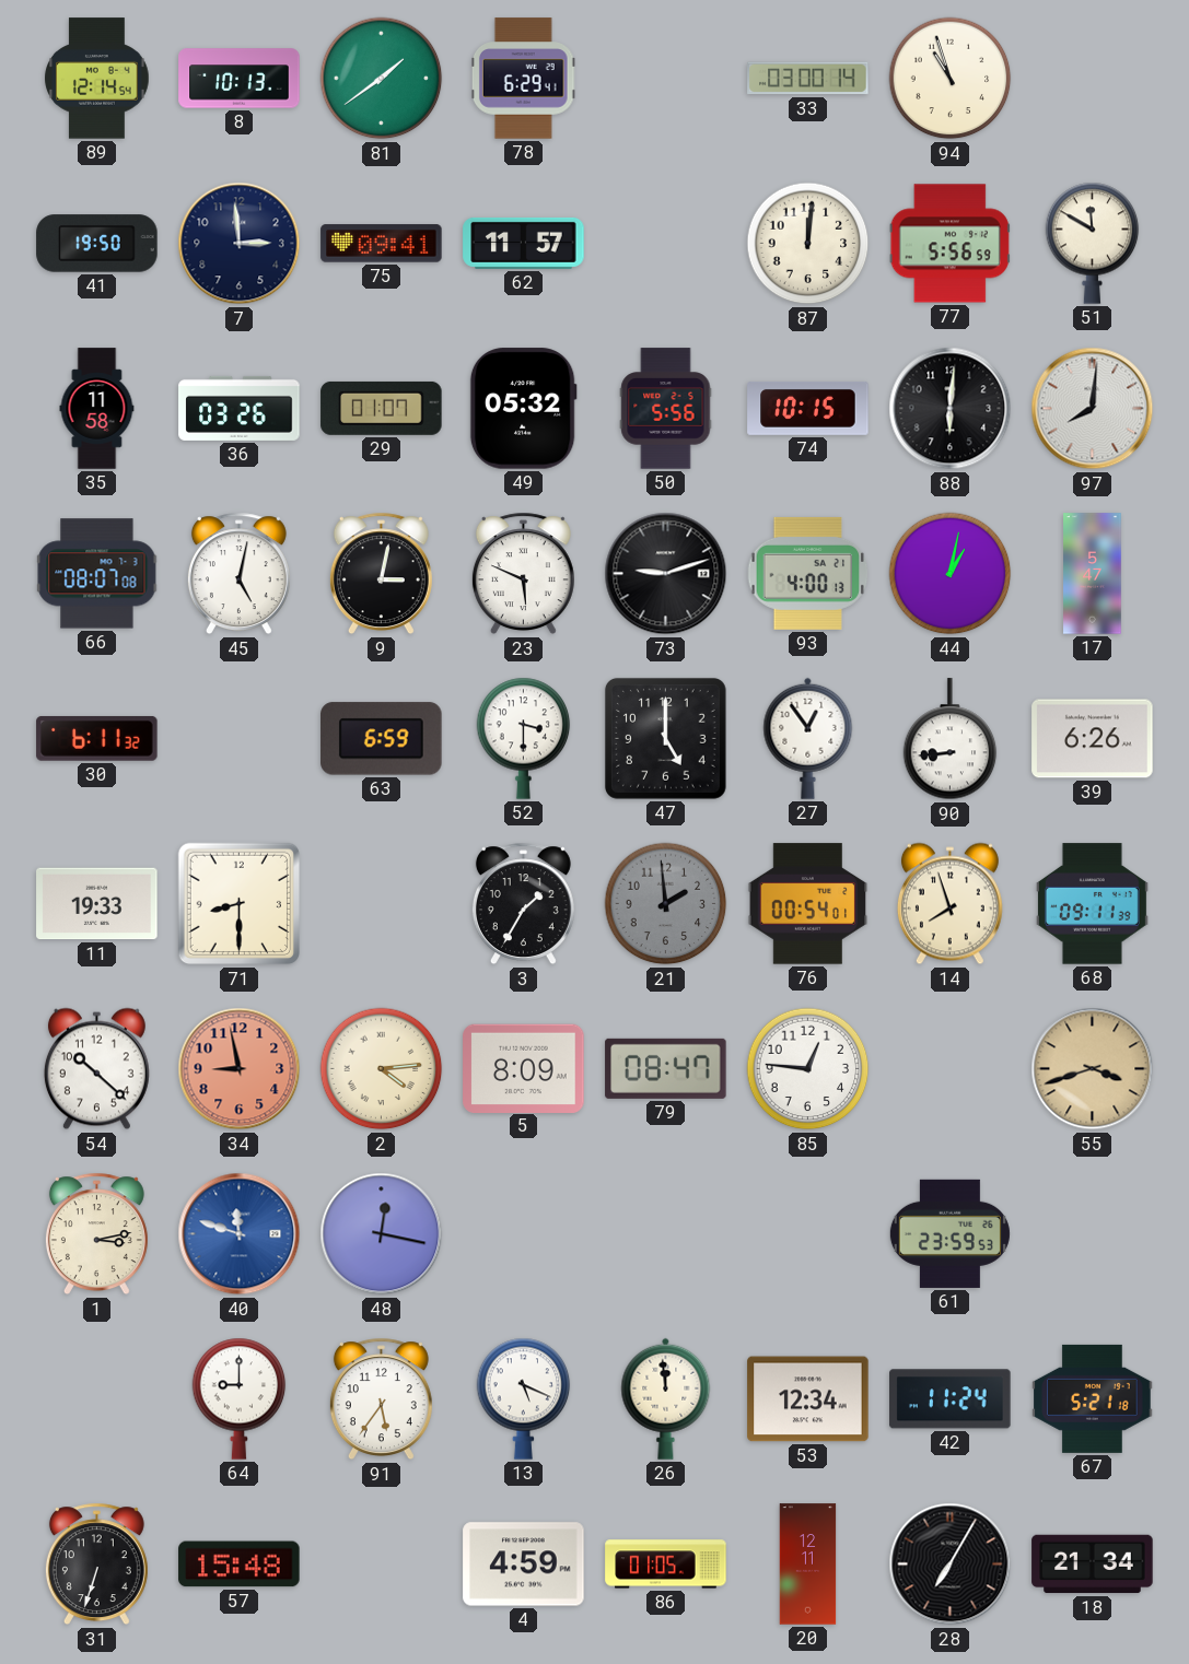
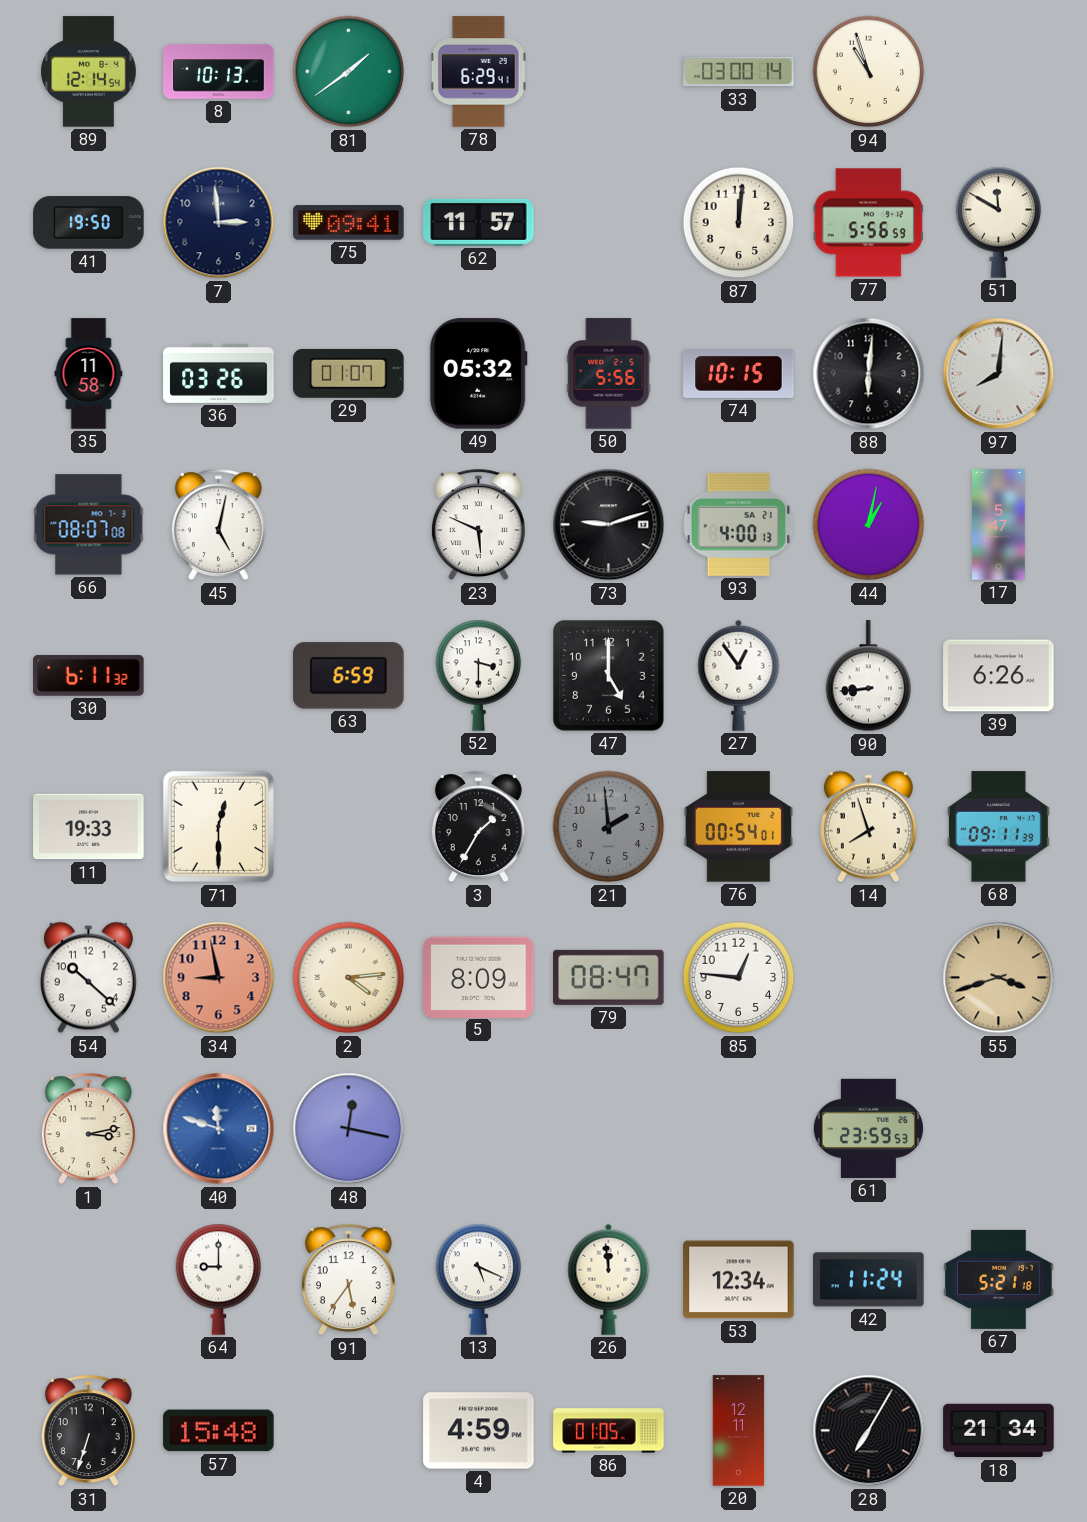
9: 3:02 -> none
71: 8:30 -> 12:30
